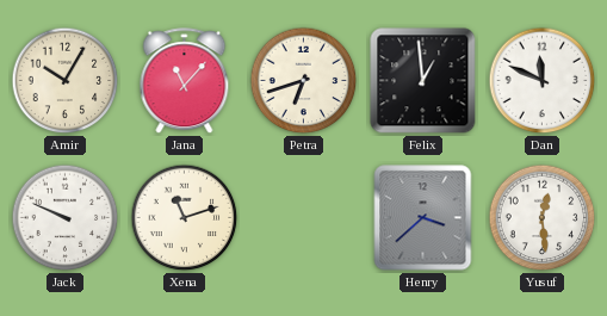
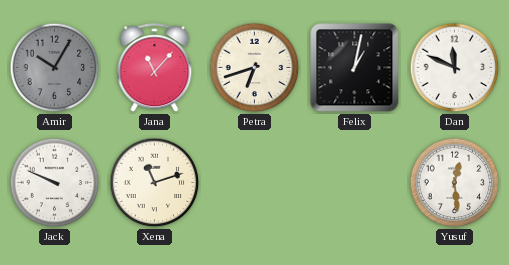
Amir dial: cream -> grey
Felix: 12:59 -> 1:02
Henry: 3:38 -> none
